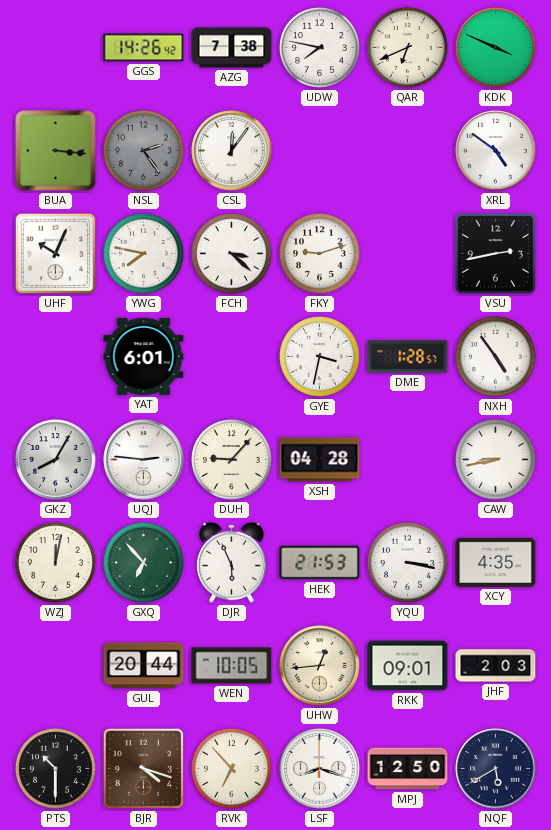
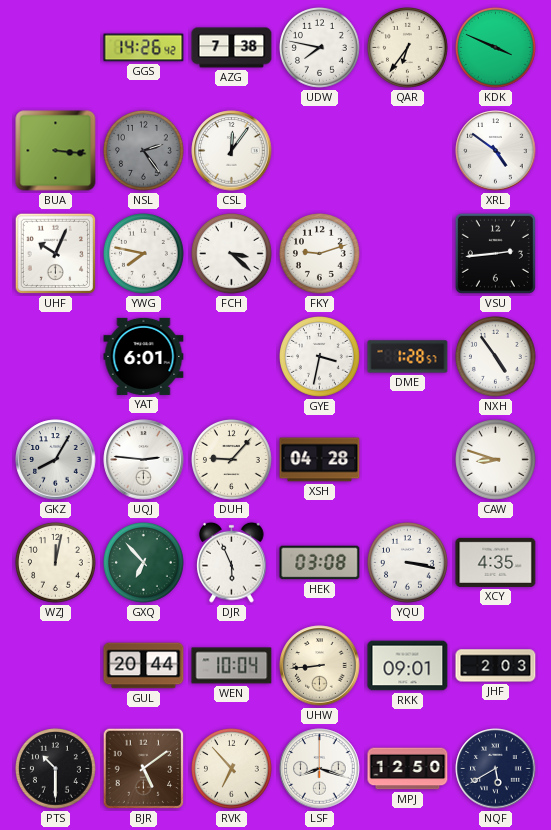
QAR: 6:41 -> 6:36
VSU: 2:43 -> 2:44
CAW: 8:43 -> 8:48
HEK: 21:53 -> 03:08
WEN: 10:05 -> 10:04
UHW: 12:44 -> 8:44
BJR: 4:18 -> 5:09
